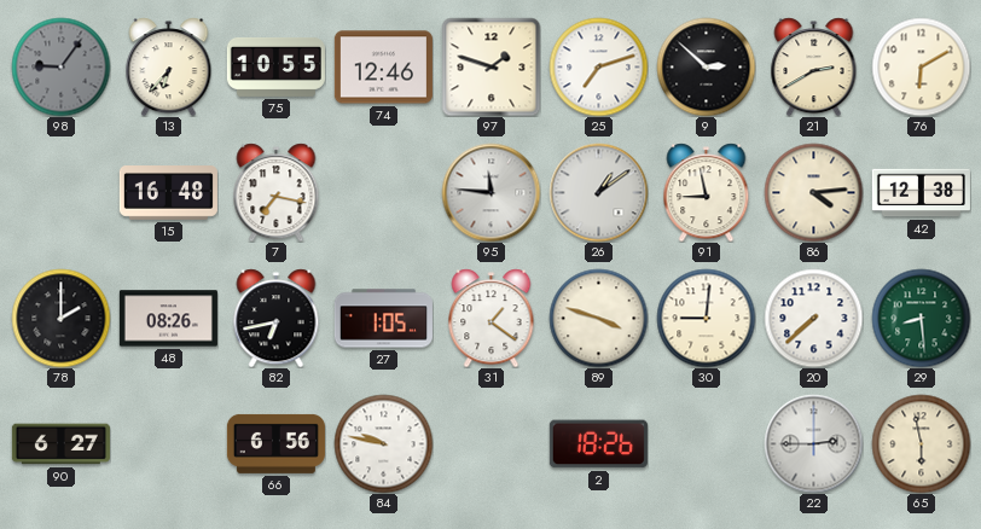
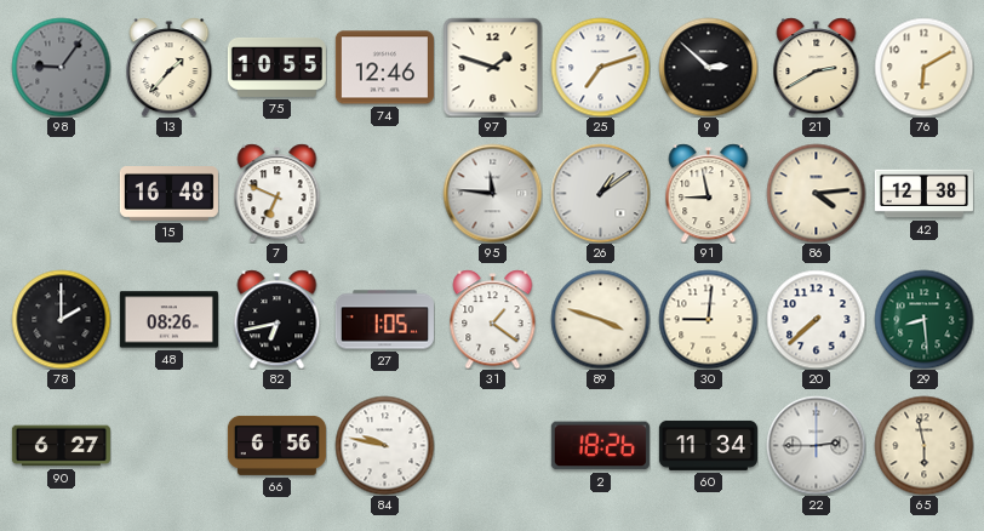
13: 6:37 -> 1:37
7: 7:17 -> 6:49
60: none -> 11:34
